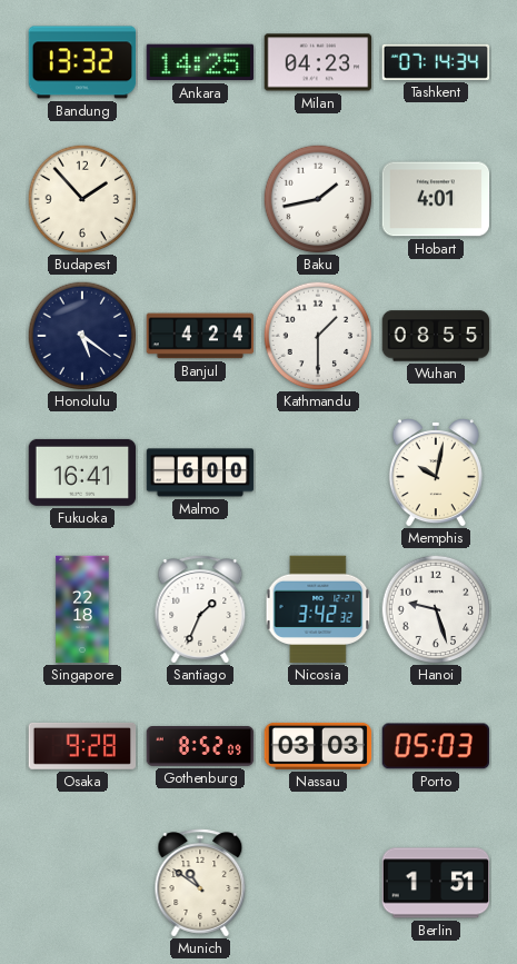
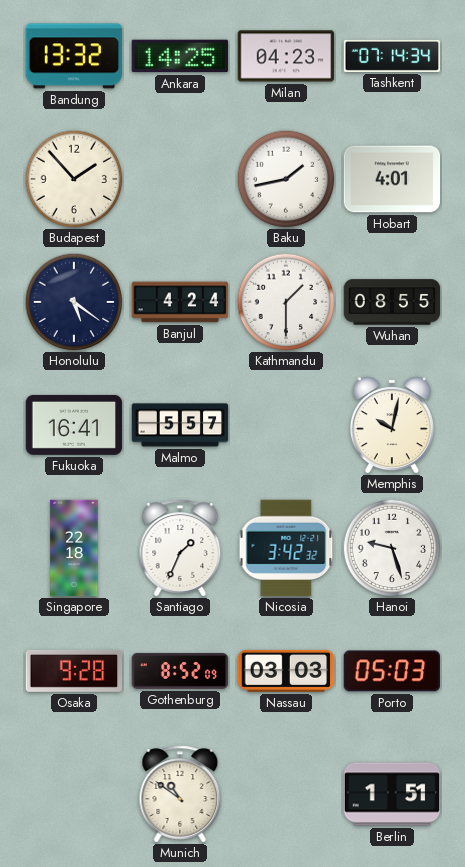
Malmo: 6:00 -> 5:57
